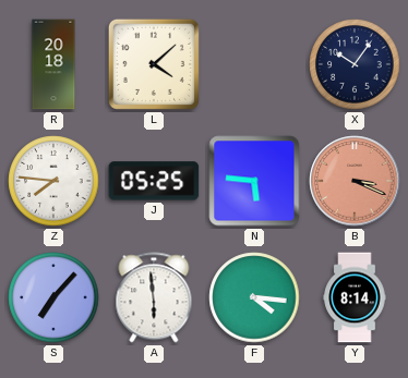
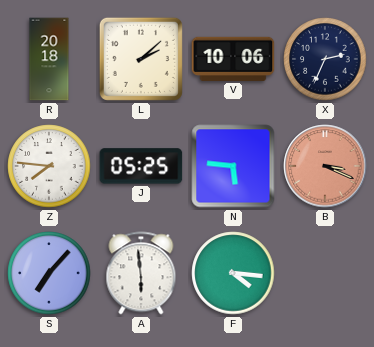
L: 4:08 -> 2:08
V: none -> 10:06
X: 10:06 -> 2:34
Y: 8:14 -> none
